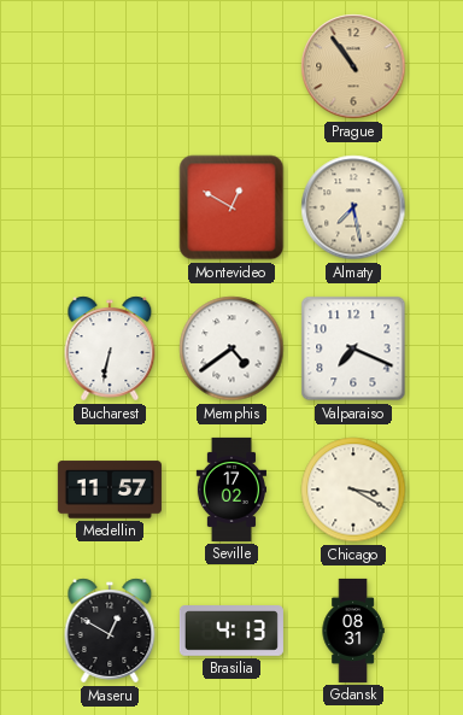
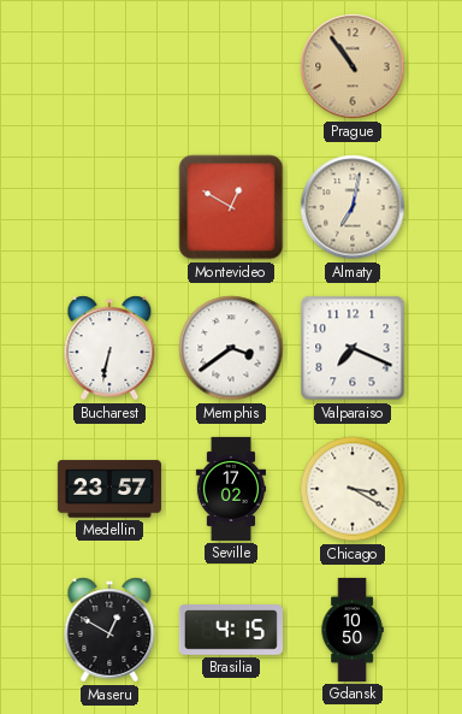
Almaty: 7:28 -> 7:02
Memphis: 4:39 -> 3:39
Medellin: 11:57 -> 23:57
Brasilia: 4:13 -> 4:15
Gdansk: 08:31 -> 10:50
